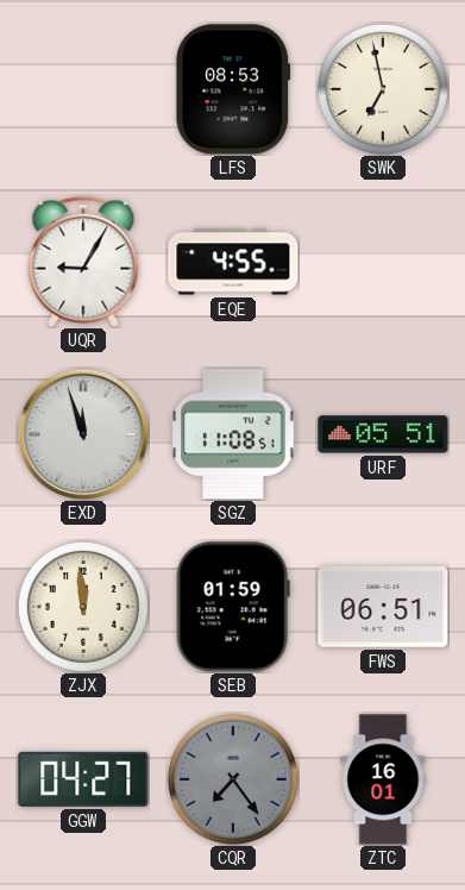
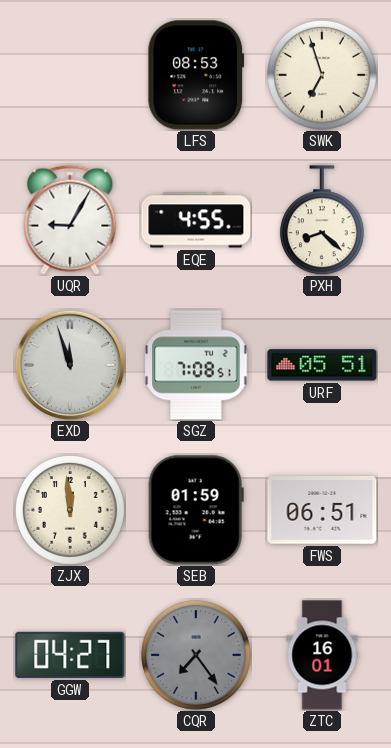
SWK: 6:58 -> 6:57
PXH: none -> 8:22
SGZ: 11:08 -> 7:08
